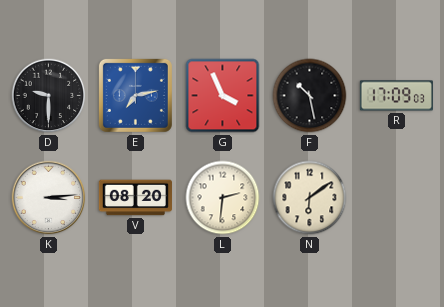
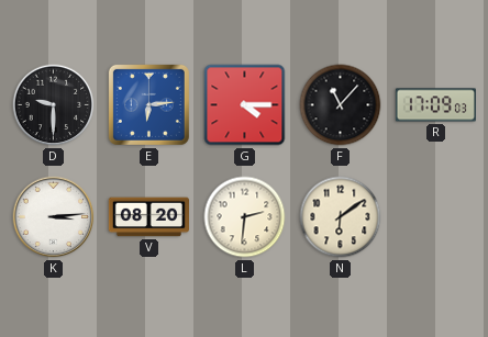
E: 7:13 -> 6:14
G: 3:56 -> 4:15
F: 10:28 -> 11:07
